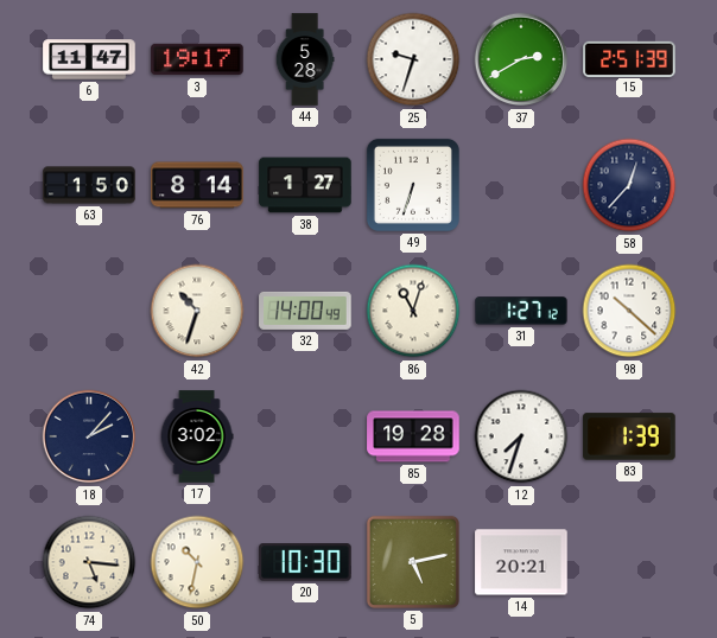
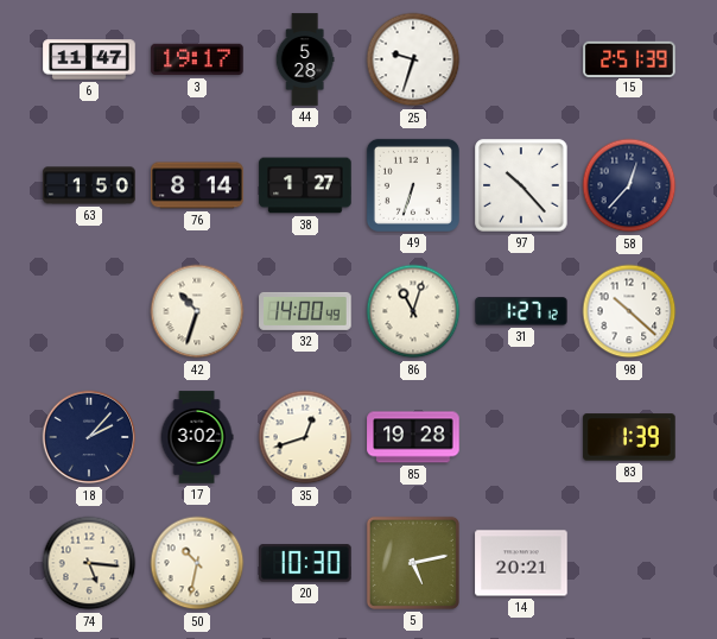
37: 2:40 -> none
97: none -> 10:23
35: none -> 12:42
12: 7:33 -> none
